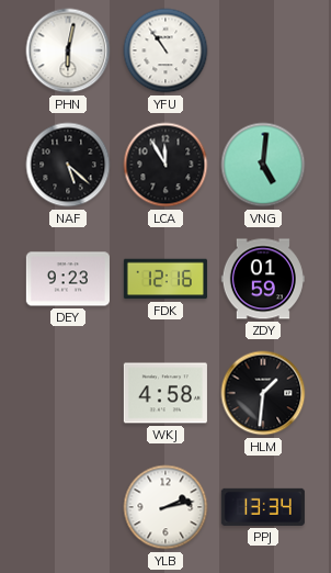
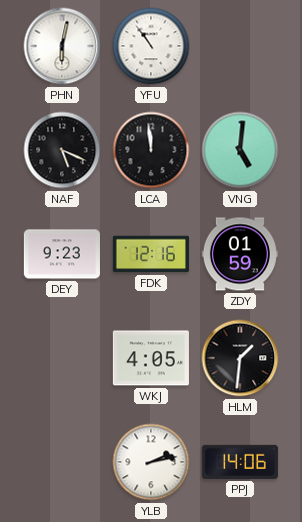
NAF: 5:22 -> 5:19
LCA: 11:55 -> 11:59
WKJ: 4:58 -> 4:05
PPJ: 13:34 -> 14:06
